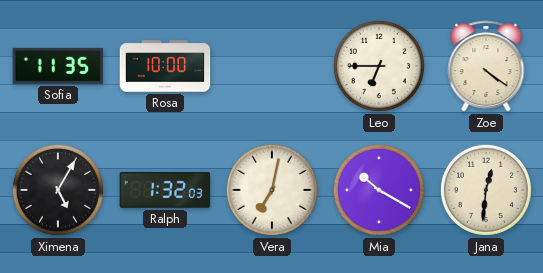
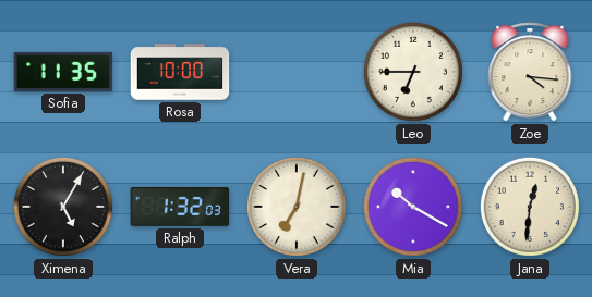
Zoe: 4:21 -> 4:16
